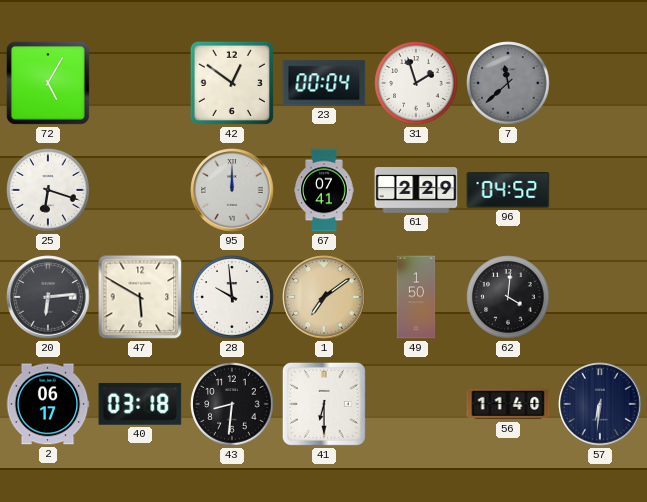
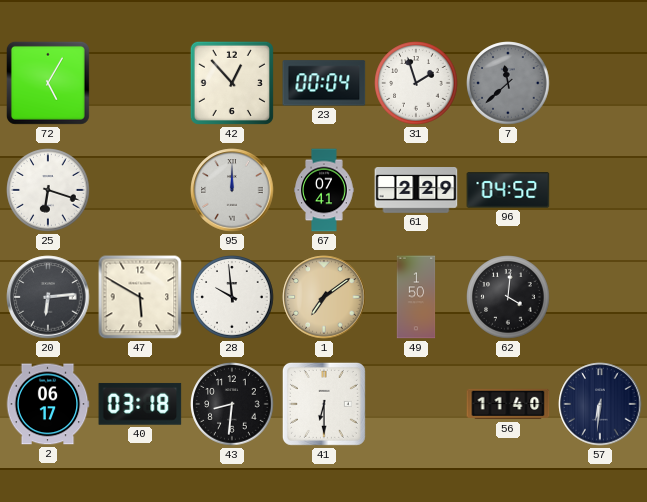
42: 12:51 -> 12:53
